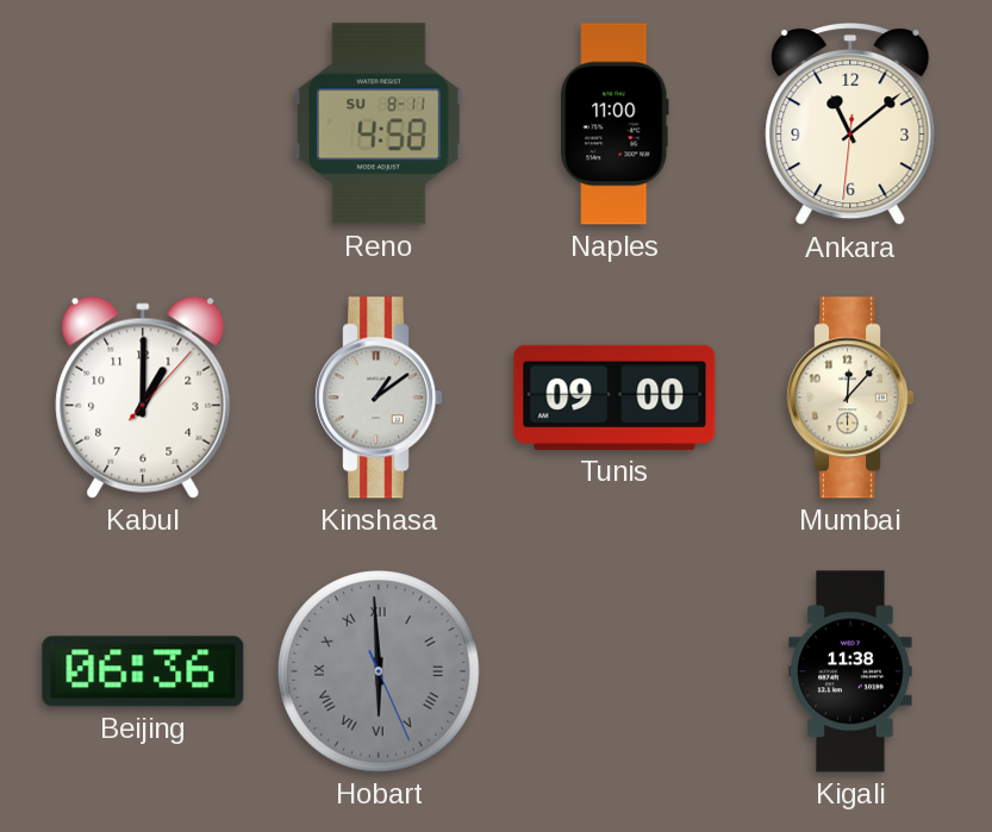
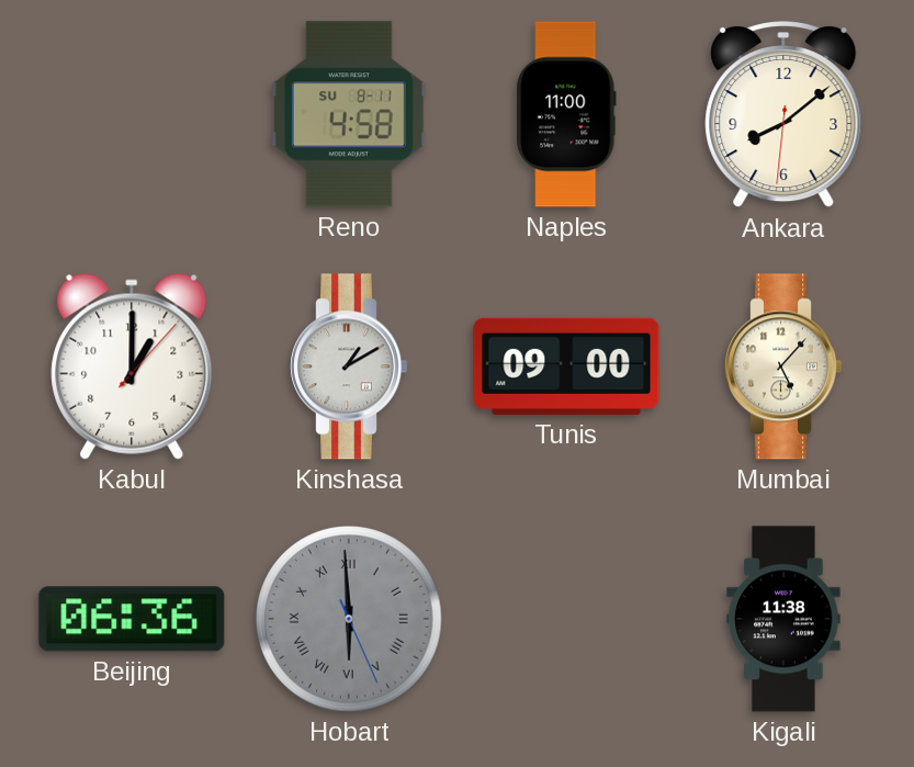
Ankara: 11:08 -> 8:08
Kinshasa: 1:09 -> 1:10
Mumbai: 12:07 -> 5:07
